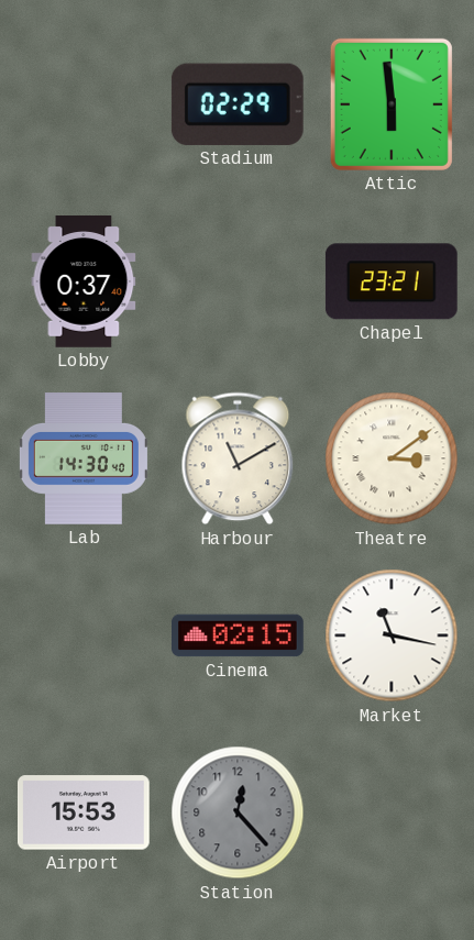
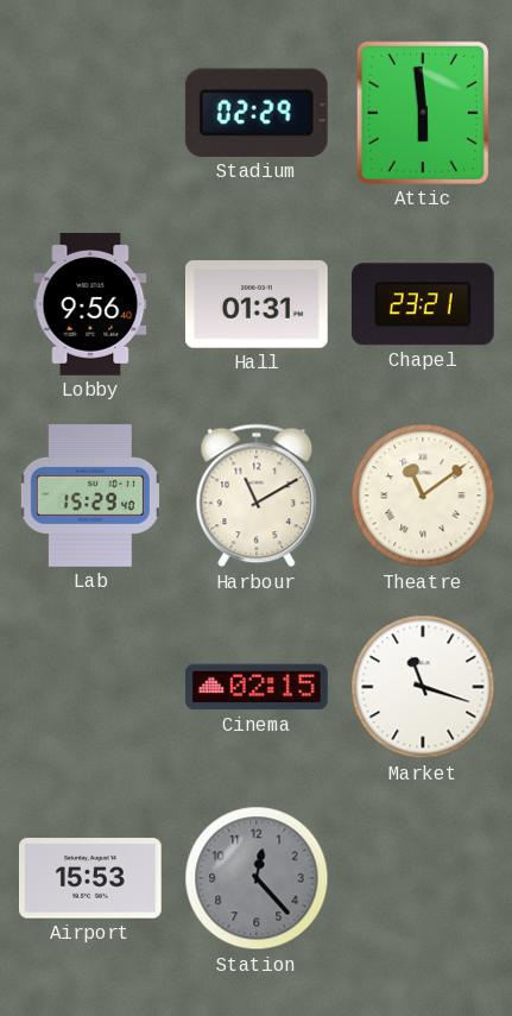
Lobby: 0:37 -> 9:56
Hall: none -> 01:31
Lab: 14:30 -> 15:29
Theatre: 3:09 -> 11:09
Market: 11:17 -> 11:18
